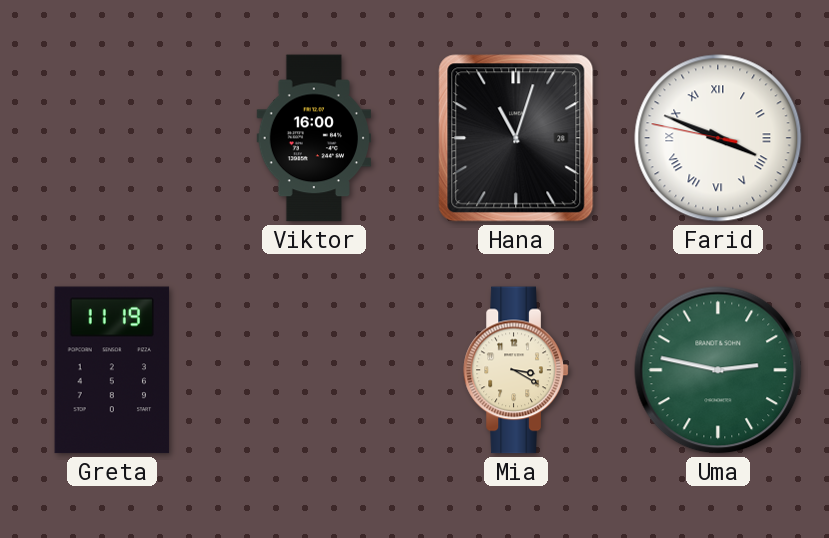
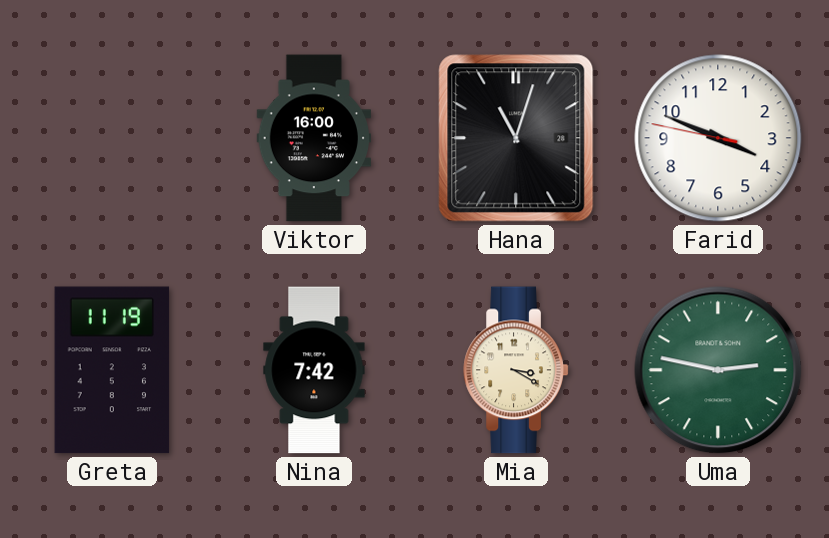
Farid numerals: Roman -> Arabic
Nina: none -> 7:42
